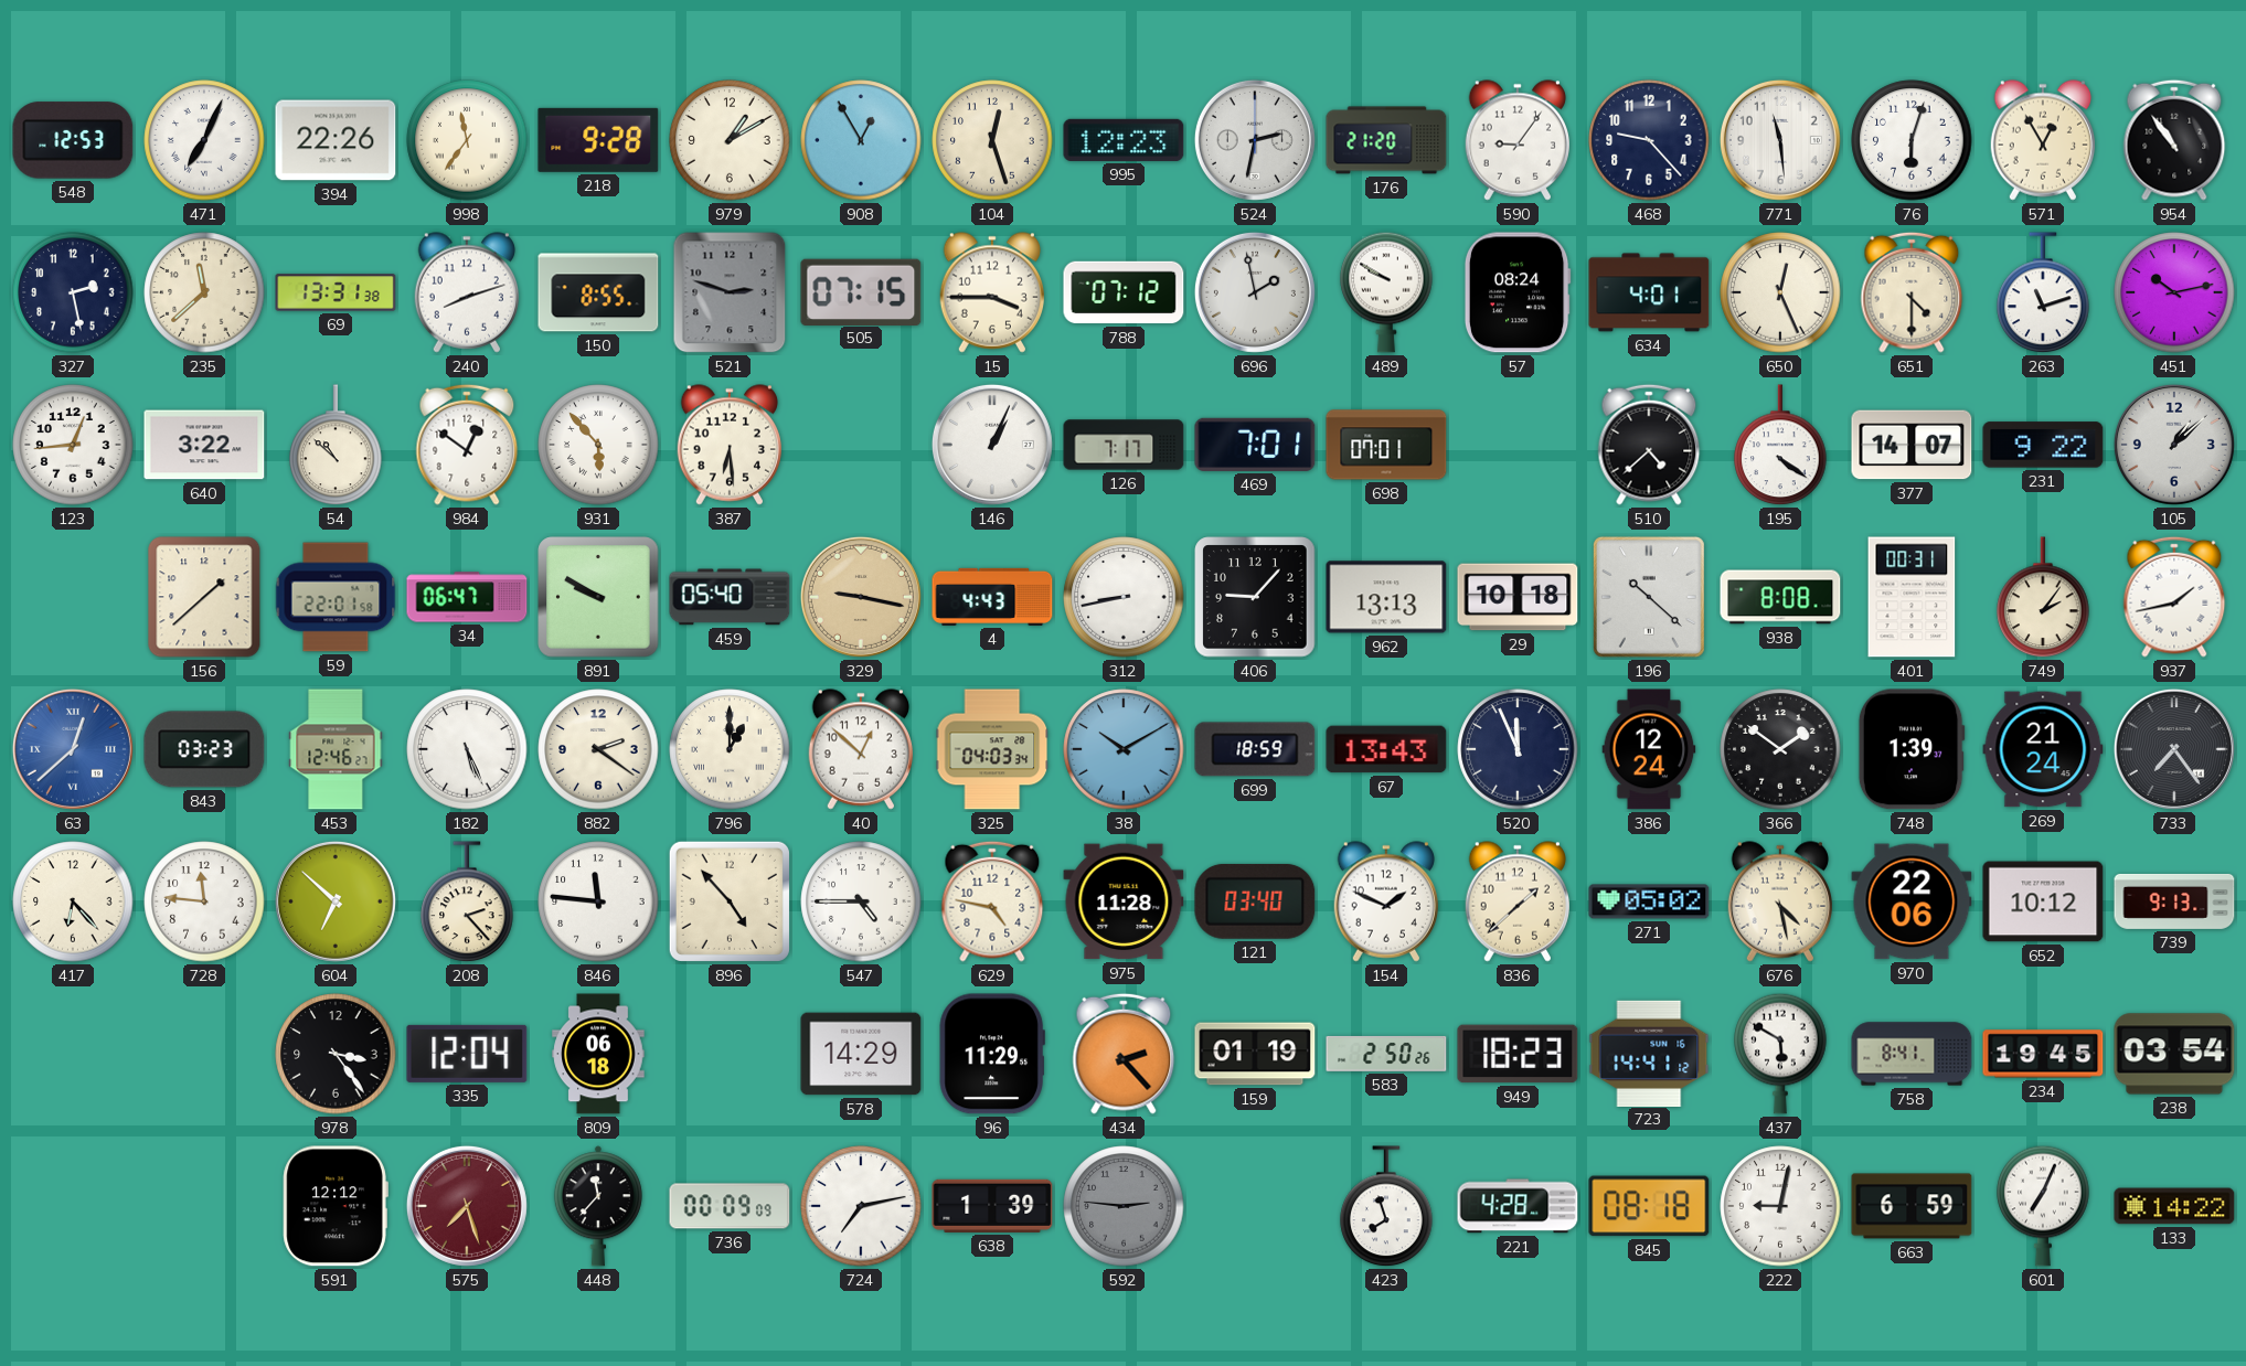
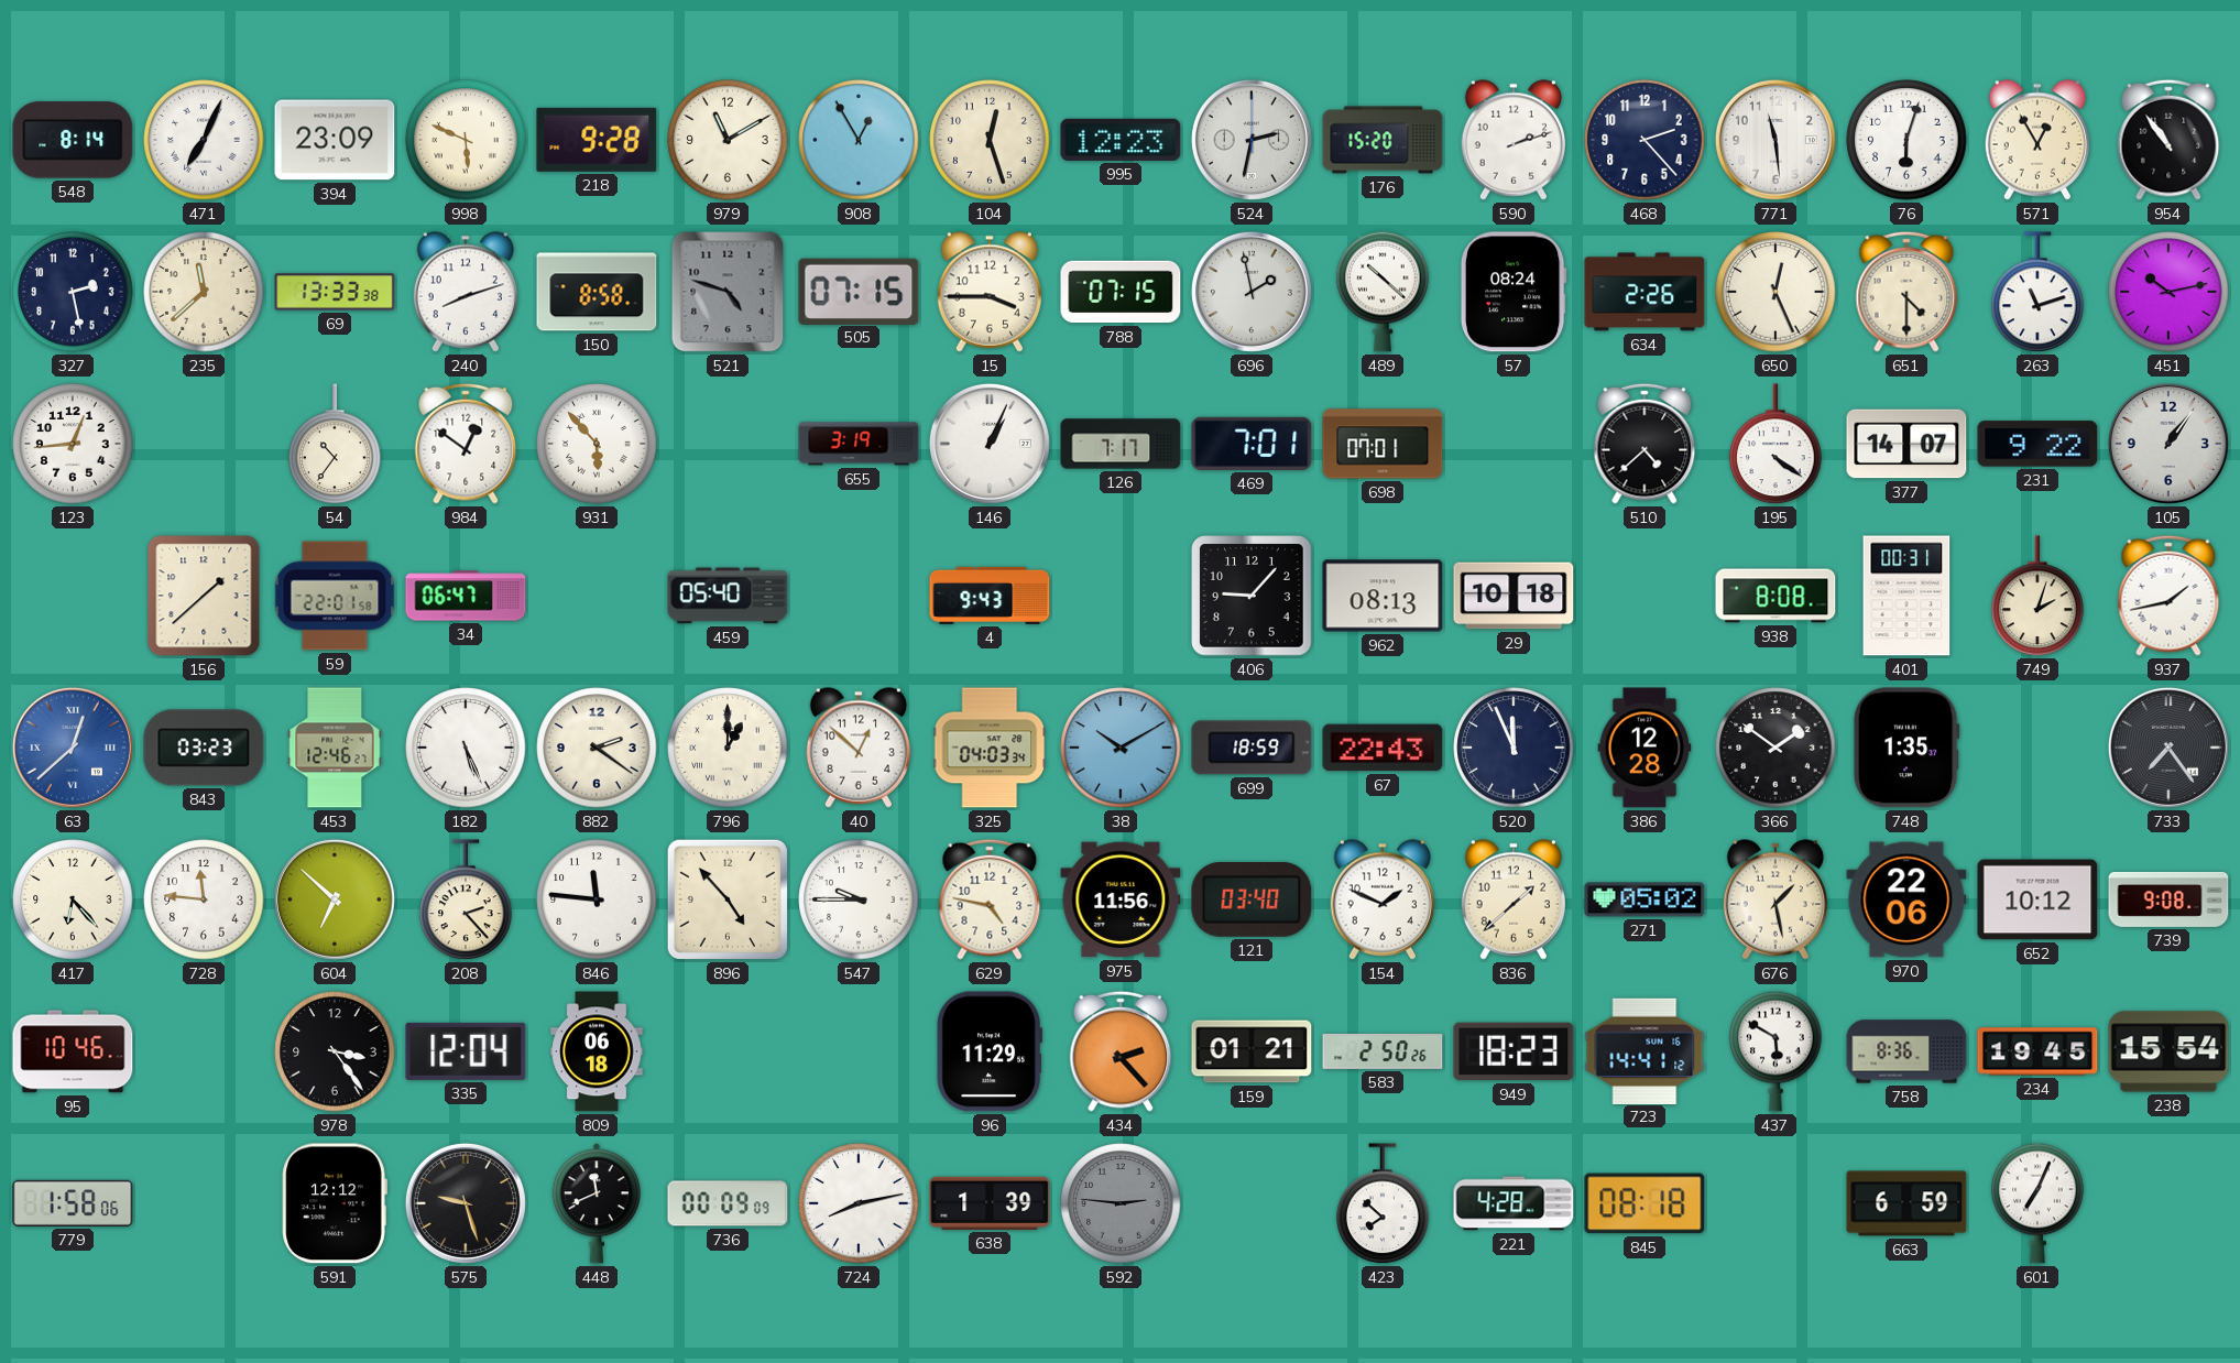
548: 12:53 -> 8:14
394: 22:26 -> 23:09
998: 11:36 -> 5:49
979: 1:10 -> 11:10
176: 21:20 -> 15:20
590: 9:06 -> 2:12
468: 9:23 -> 2:23
69: 13:31 -> 13:33
150: 8:55 -> 8:58
521: 2:48 -> 4:48
788: 07:12 -> 07:15
489: 9:50 -> 10:22
634: 4:01 -> 2:26
640: 3:22 -> none
54: 10:52 -> 10:36
387: 6:29 -> none
655: none -> 3:19
105: 1:08 -> 1:06
891: 9:50 -> none
329: 9:17 -> none
4: 4:43 -> 9:43
312: 8:43 -> none
962: 13:13 -> 08:13
196: 10:22 -> none
749: 2:06 -> 2:03
67: 13:43 -> 22:43
386: 12:24 -> 12:28
748: 1:39 -> 1:35
269: 21:24 -> none
547: 4:45 -> 9:45
975: 11:28 -> 11:56
676: 4:28 -> 1:28
739: 9:13 -> 9:08
95: none -> 10:46
578: 14:29 -> none
159: 01:19 -> 01:21
758: 8:41 -> 8:36
238: 03:54 -> 15:54
779: none -> 1:58
575: 7:27 -> 9:27
575 dial: burgundy -> black
448: 11:37 -> 11:41
724: 7:13 -> 8:13
423: 7:57 -> 7:52
222: 9:02 -> none
133: 14:22 -> none
